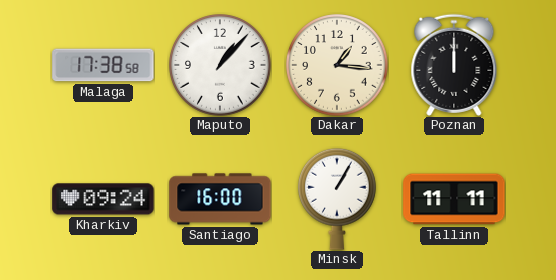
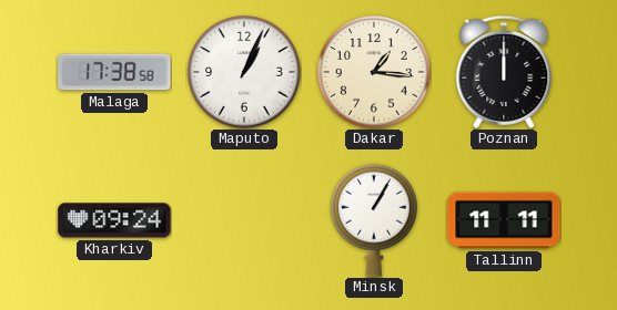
Maputo: 1:07 -> 1:04
Santiago: 16:00 -> none
